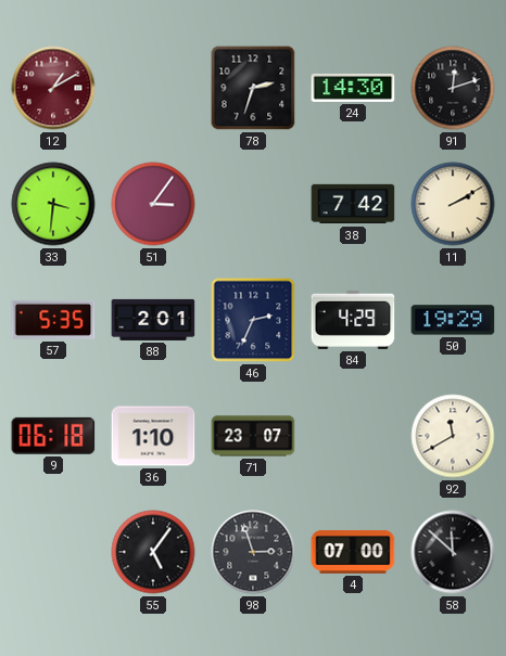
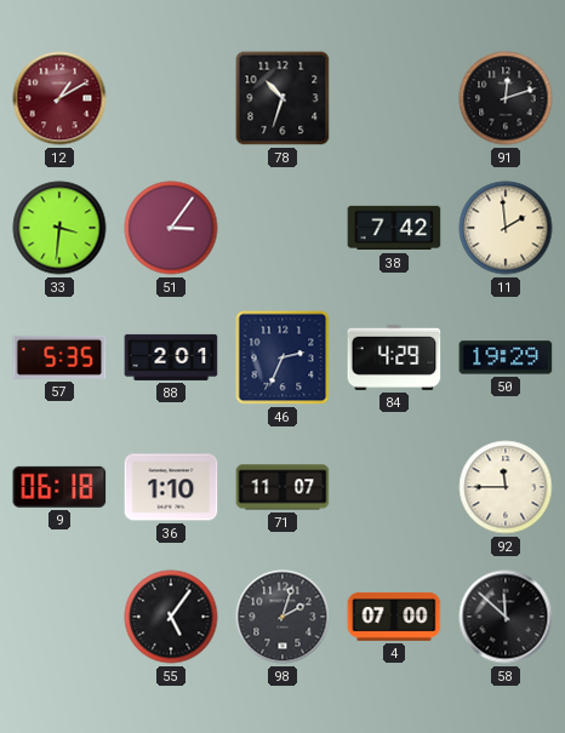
78: 2:33 -> 10:33
24: 14:30 -> none
11: 2:10 -> 1:59
71: 23:07 -> 11:07
92: 11:40 -> 11:45
98: 2:57 -> 2:03
